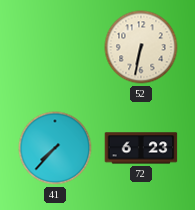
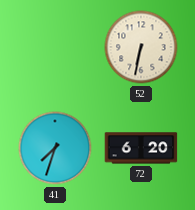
41: 7:37 -> 7:33
72: 6:23 -> 6:20
